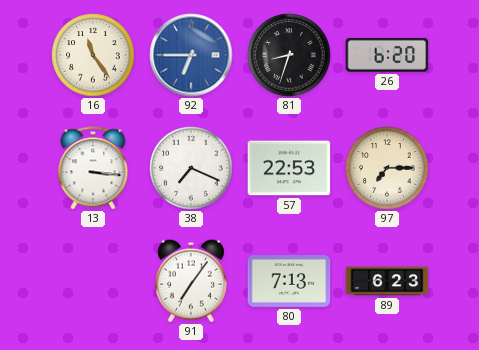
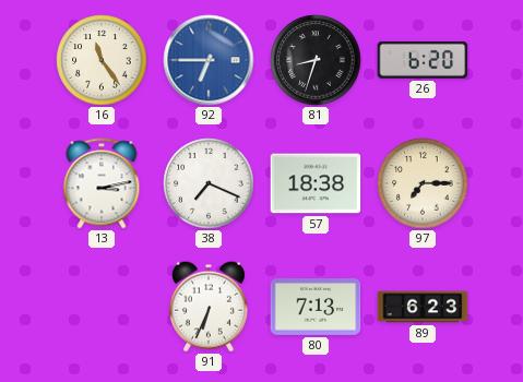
13: 3:16 -> 3:13
57: 22:53 -> 18:38
91: 7:06 -> 6:34
